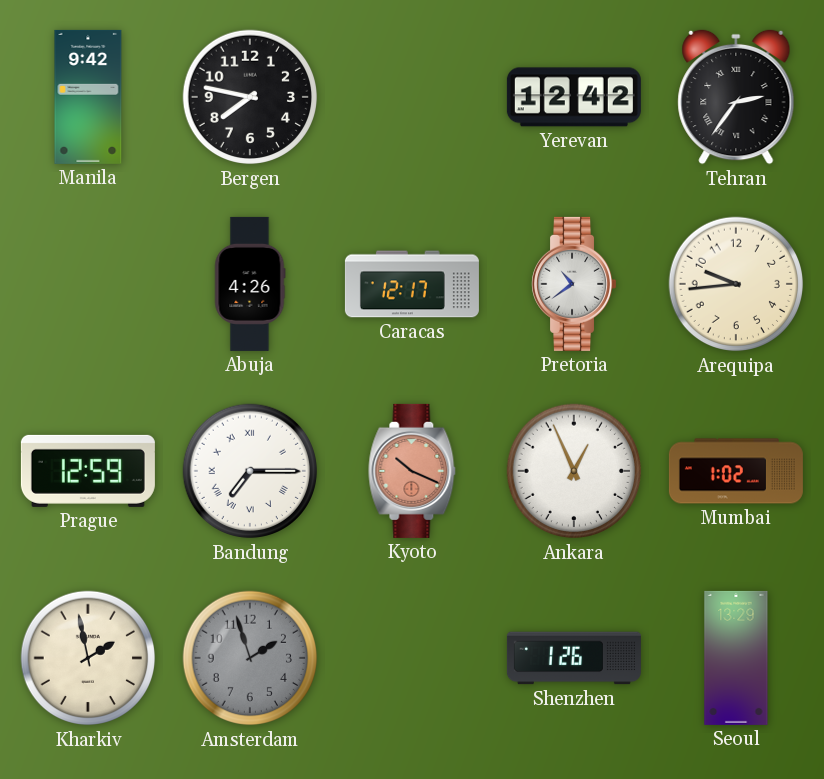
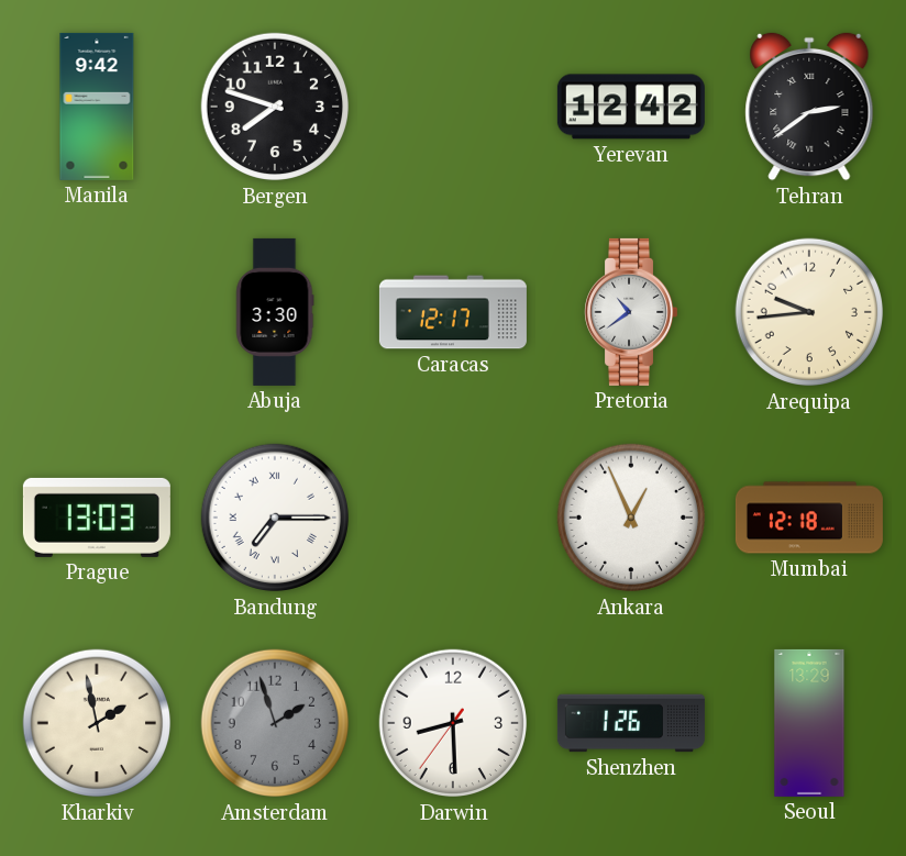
Bergen: 7:47 -> 7:48
Tehran: 2:36 -> 2:39
Abuja: 4:26 -> 3:30
Prague: 12:59 -> 13:03
Kyoto: 10:19 -> none
Mumbai: 1:02 -> 12:18
Darwin: none -> 8:29
